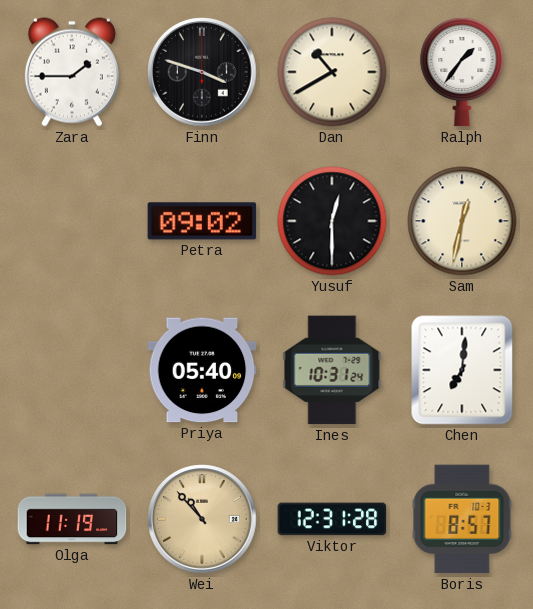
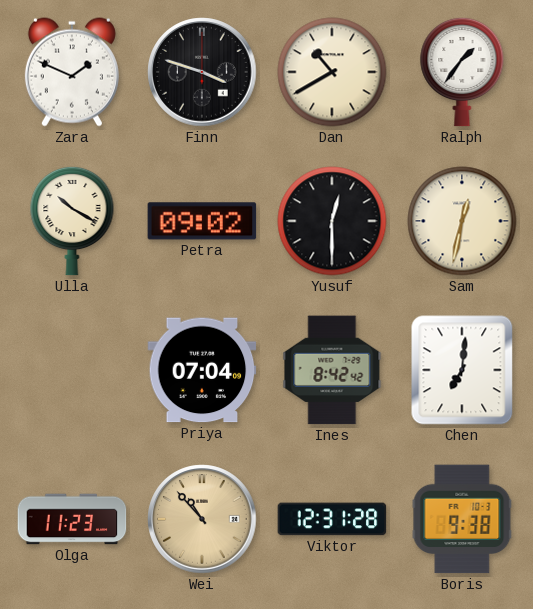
Zara: 1:45 -> 1:49
Ulla: none -> 10:20
Priya: 05:40 -> 07:04
Ines: 10:31 -> 8:42
Olga: 11:19 -> 11:23
Boris: 8:57 -> 9:38
